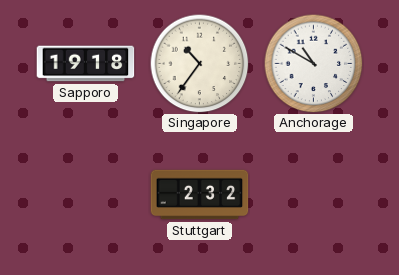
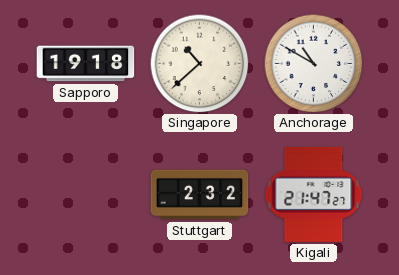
Singapore: 10:36 -> 10:38
Kigali: none -> 21:47
